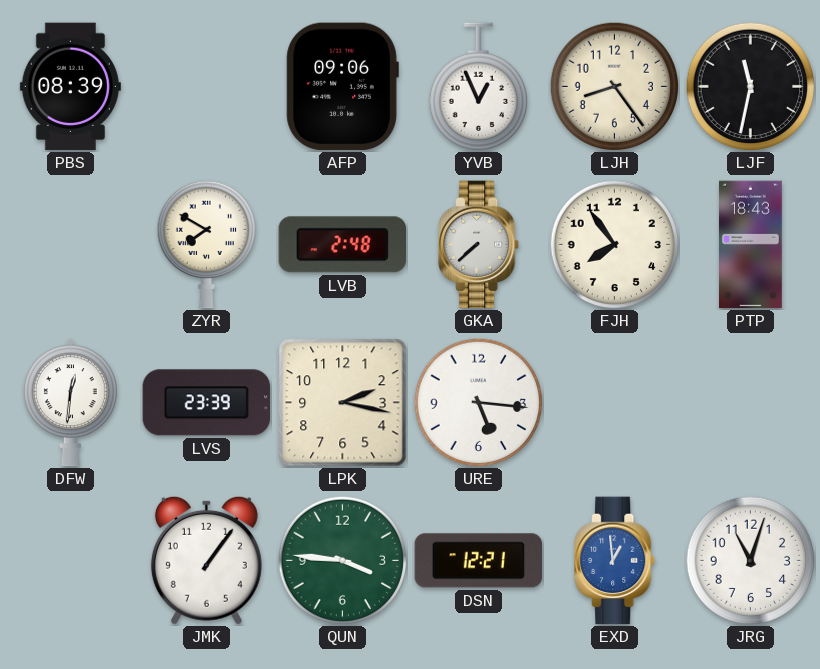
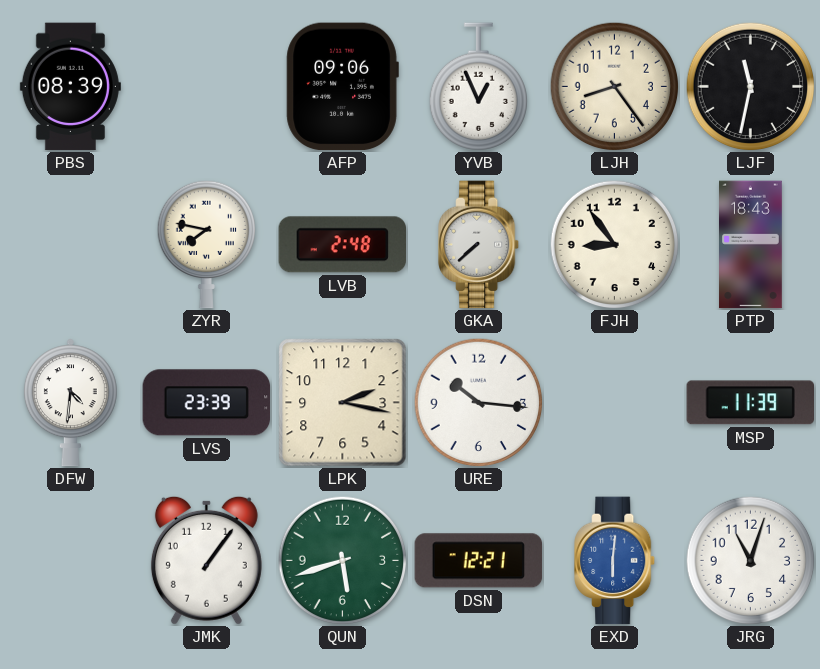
ZYR: 7:50 -> 7:47
FJH: 7:54 -> 8:54
DFW: 12:31 -> 4:31
URE: 5:16 -> 10:16
MSP: none -> 11:39
QUN: 3:46 -> 5:42
EXD: 12:59 -> 6:01
